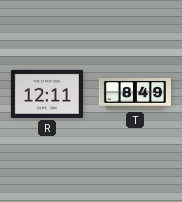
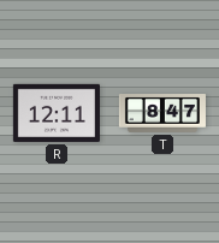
T: 8:49 -> 8:47
